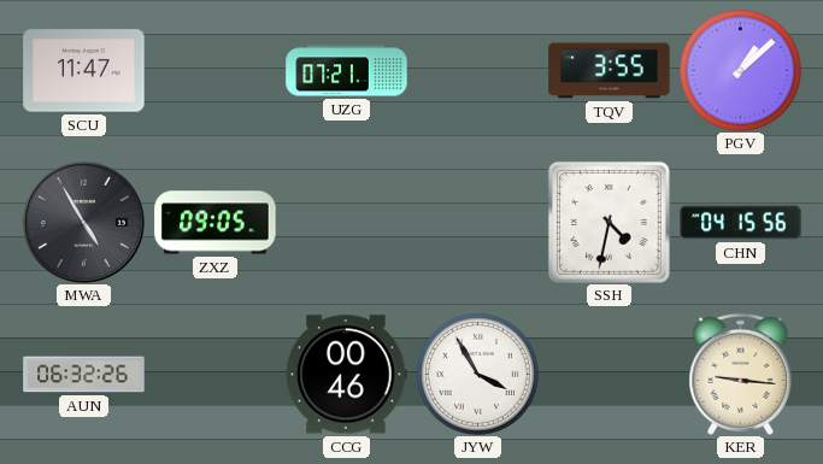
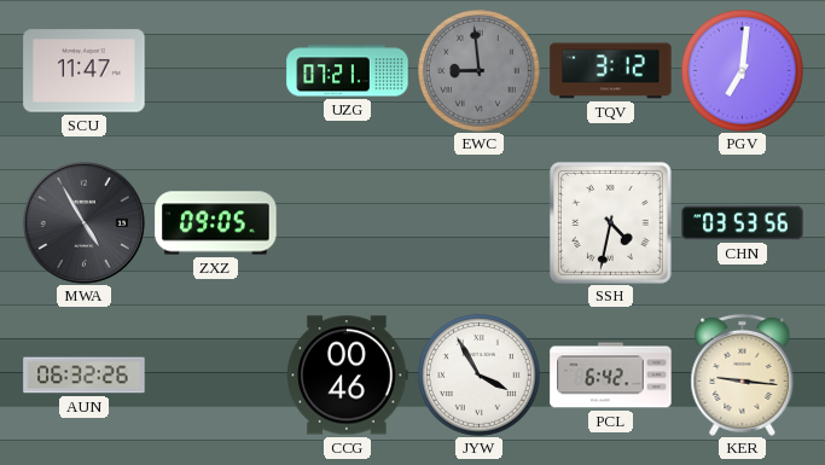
EWC: none -> 8:59
TQV: 3:55 -> 3:12
PGV: 1:08 -> 7:01
CHN: 04:15 -> 03:53
PCL: none -> 6:42
